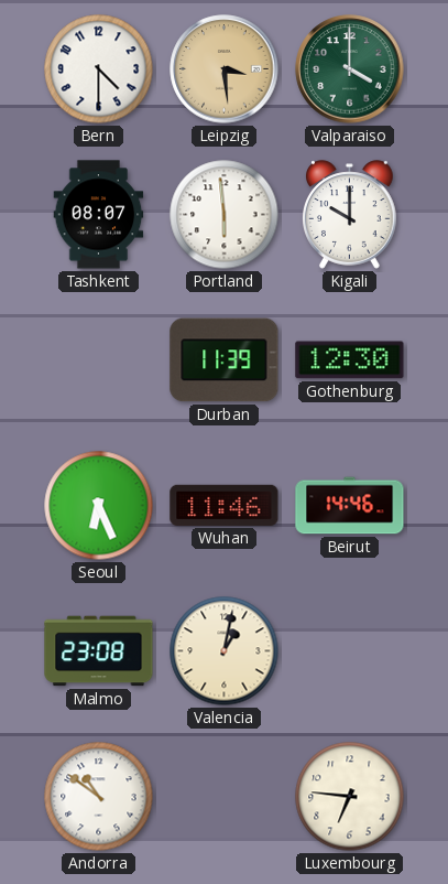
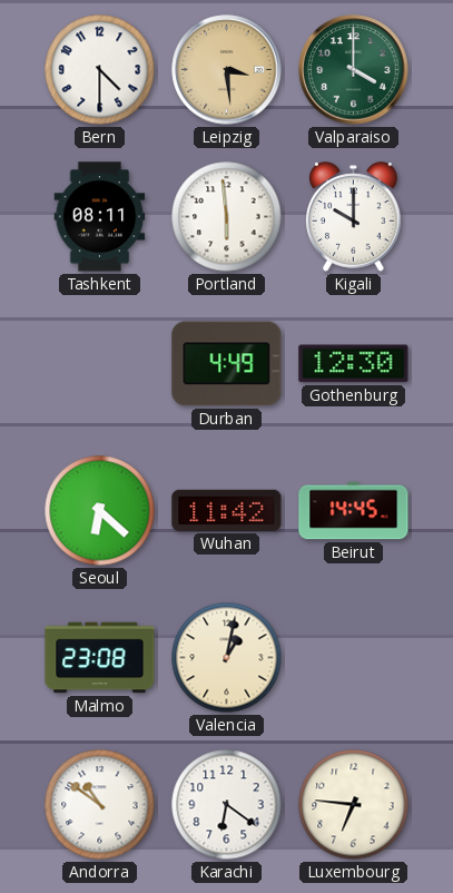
Tashkent: 08:07 -> 08:11
Durban: 11:39 -> 4:49
Seoul: 6:26 -> 6:22
Wuhan: 11:46 -> 11:42
Beirut: 14:46 -> 14:45
Karachi: none -> 6:21
